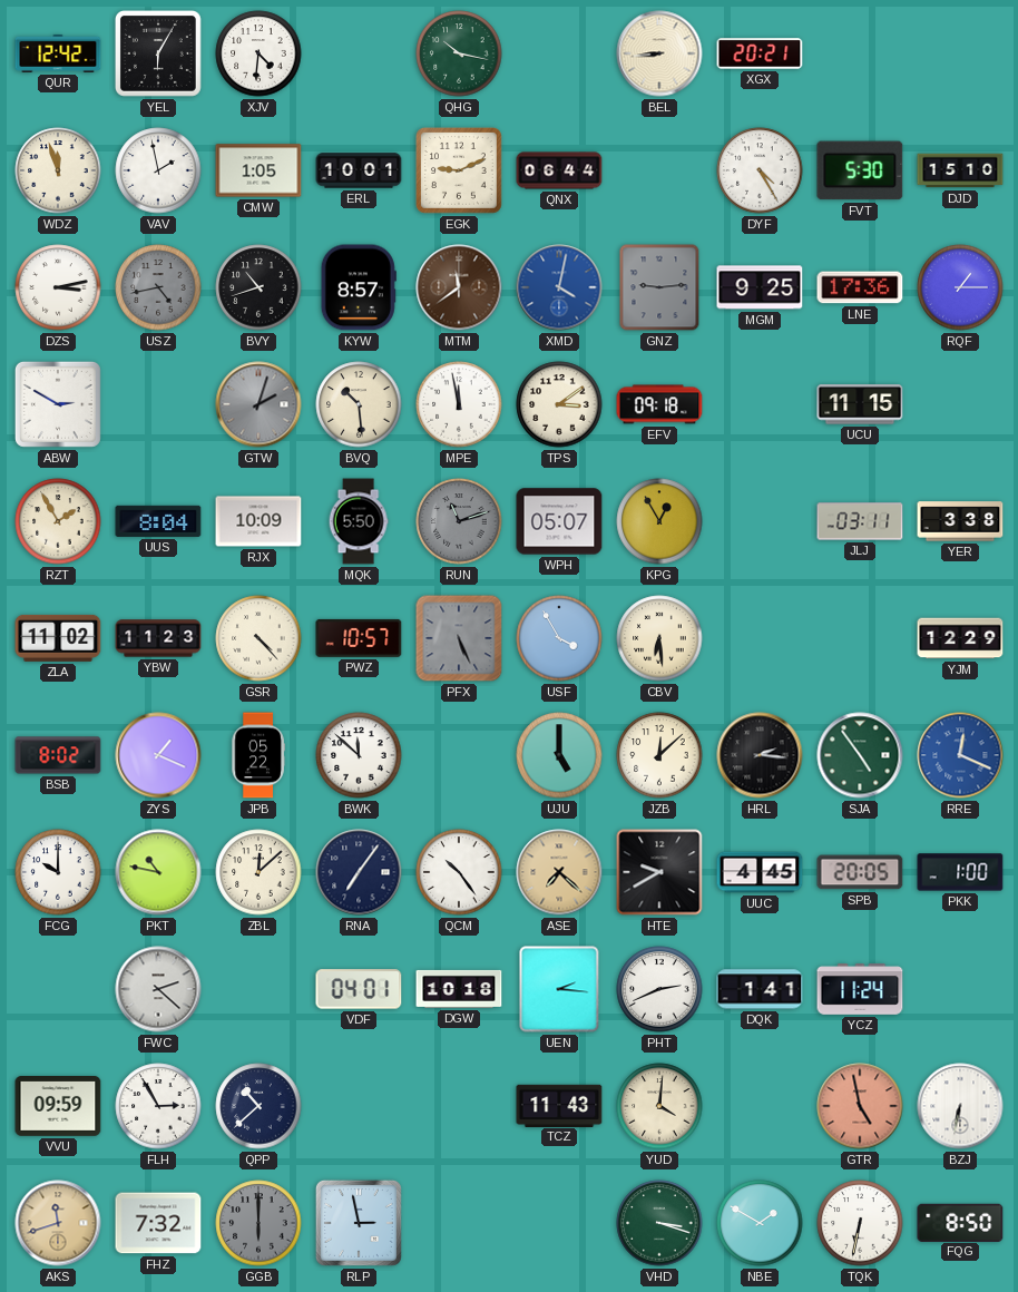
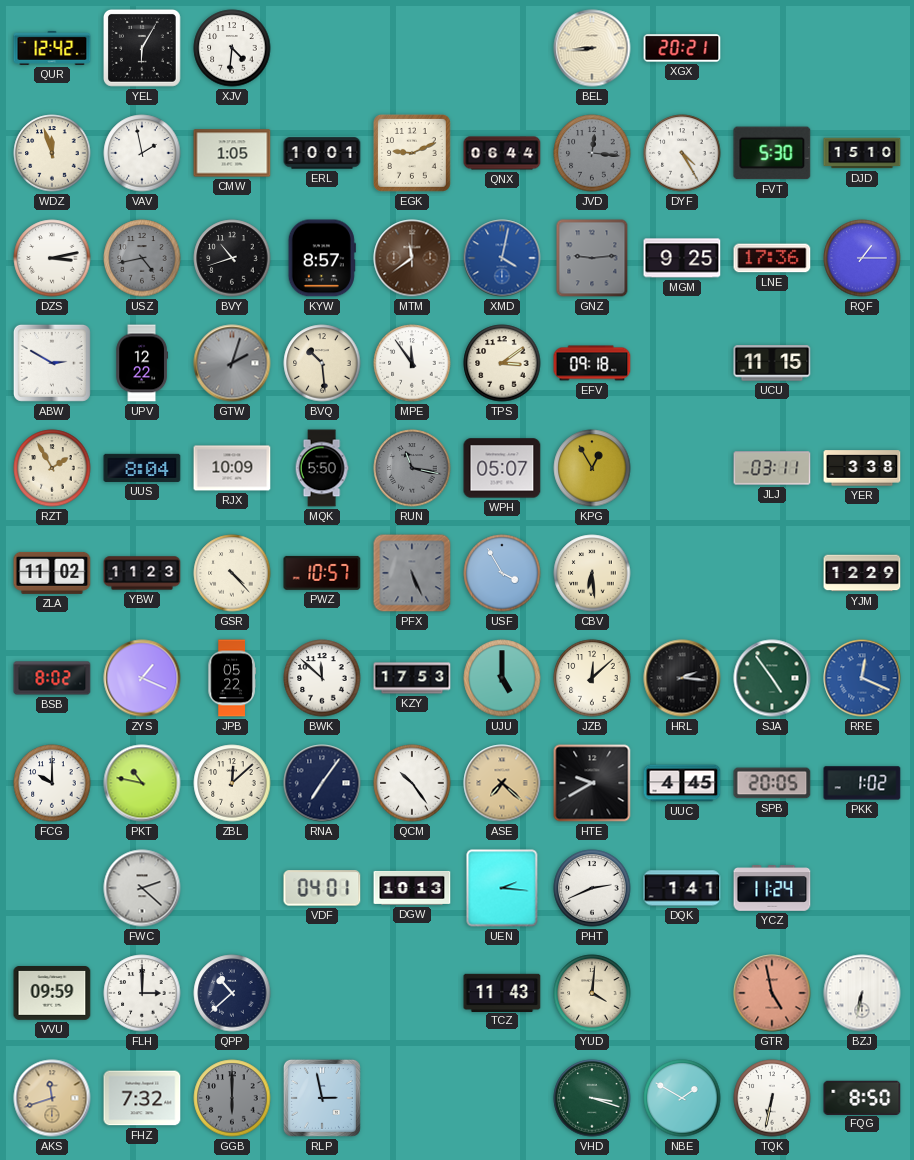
QHG: 10:17 -> none
JVD: none -> 12:16
UPV: none -> 12:22
MPE: 11:58 -> 11:54
RUN: 11:12 -> 11:17
KZY: none -> 17:53
PKK: 1:00 -> 1:02
DGW: 10:18 -> 10:13
FLH: 2:55 -> 3:00
